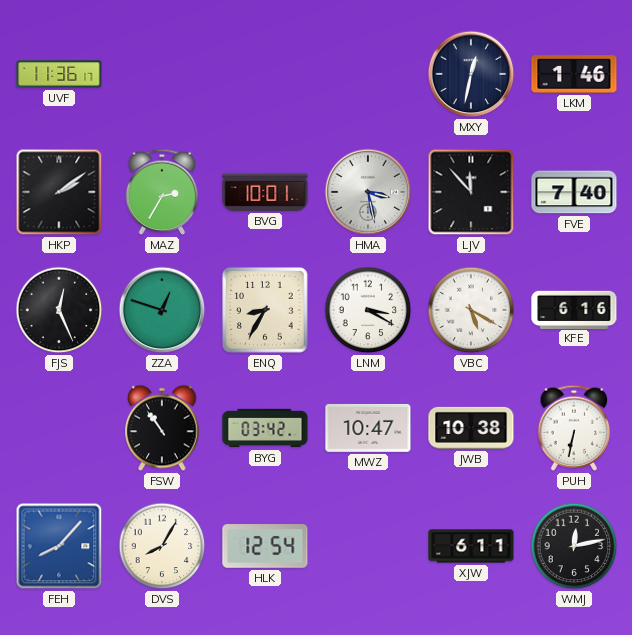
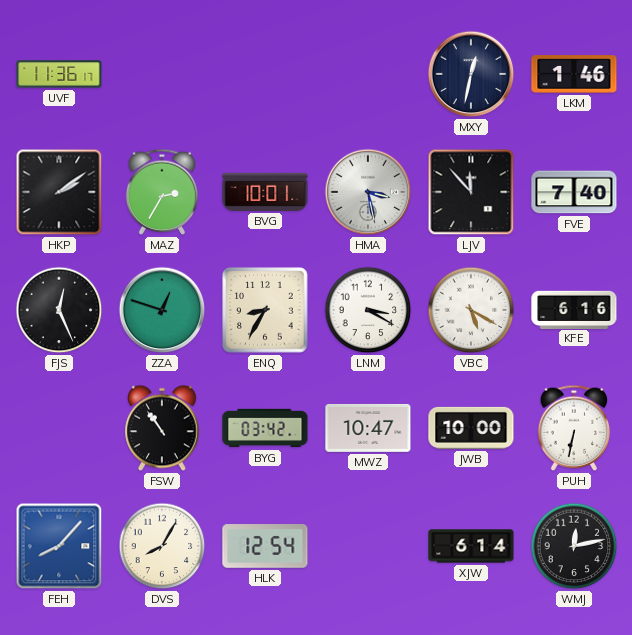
JWB: 10:38 -> 10:00
XJW: 6:11 -> 6:14
